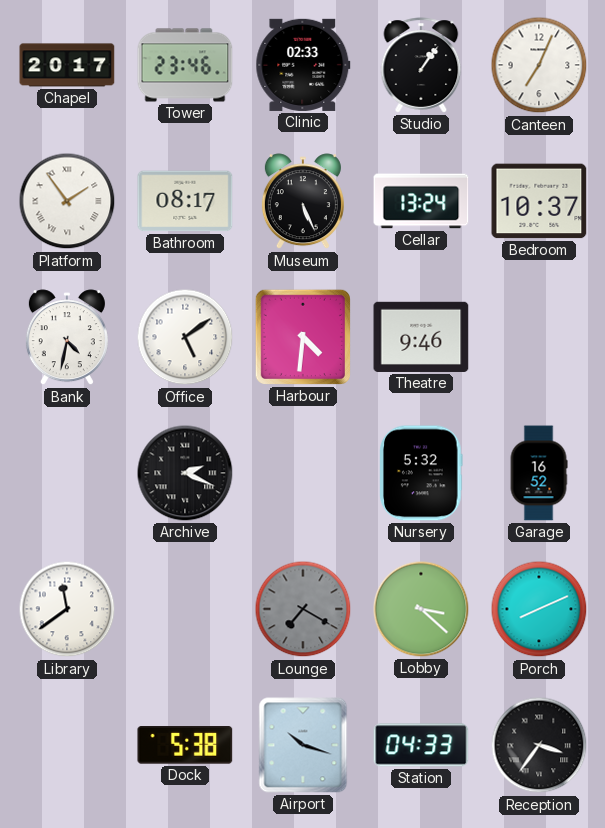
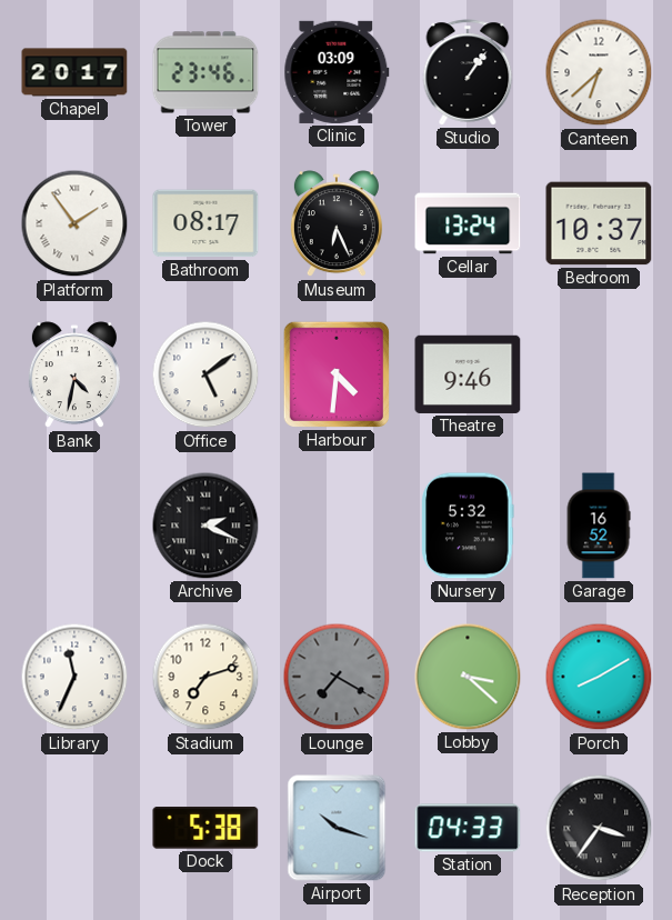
Clinic: 02:33 -> 03:09
Canteen: 7:04 -> 6:38
Museum: 5:26 -> 6:26
Library: 11:39 -> 11:34
Stadium: none -> 7:12
Porch: 8:11 -> 8:10
